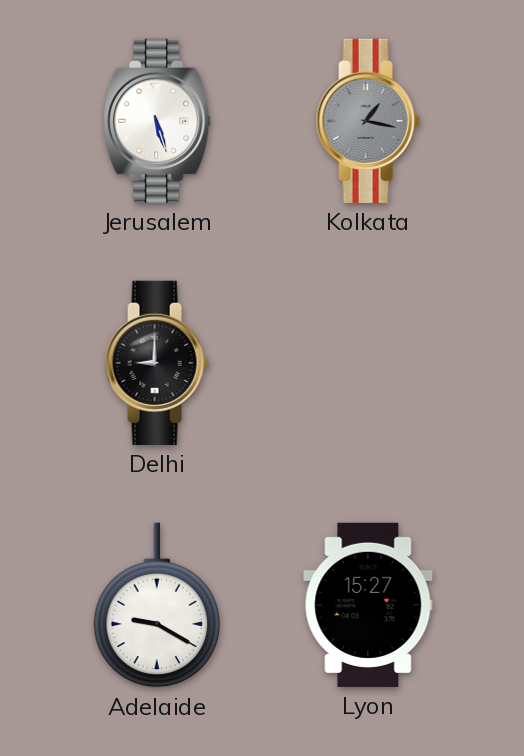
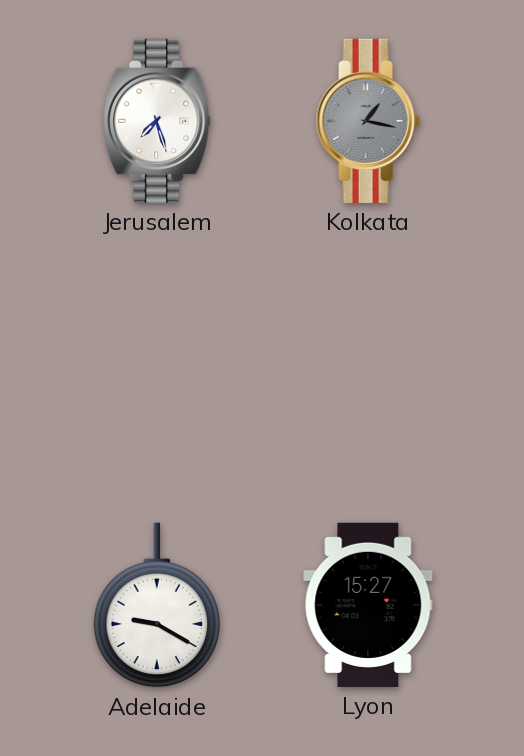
Jerusalem: 5:27 -> 7:27
Delhi: 9:00 -> none
